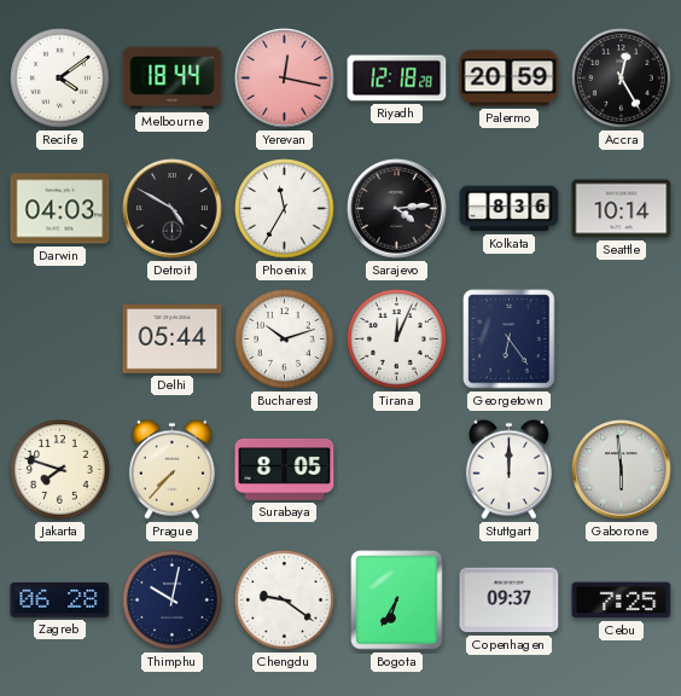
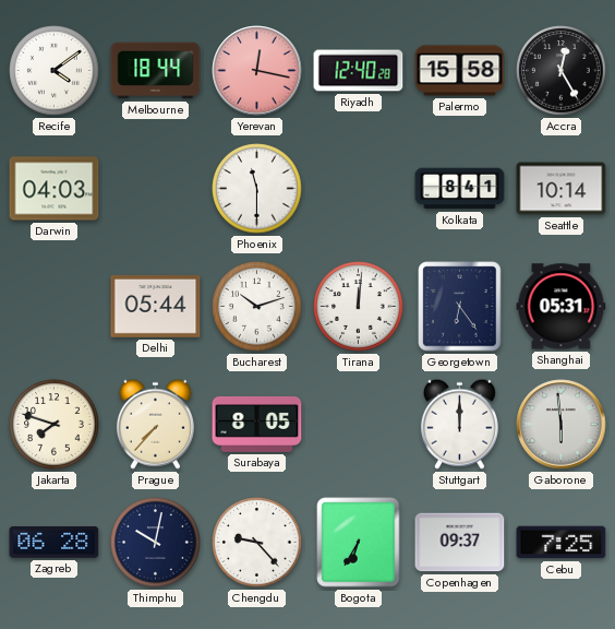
Riyadh: 12:18 -> 12:40
Palermo: 20:59 -> 15:58
Detroit: 4:50 -> none
Phoenix: 11:35 -> 11:30
Sarajevo: 4:14 -> none
Kolkata: 8:36 -> 8:41
Tirana: 12:04 -> 12:01
Shanghai: none -> 05:31
Chengdu: 9:21 -> 9:23
